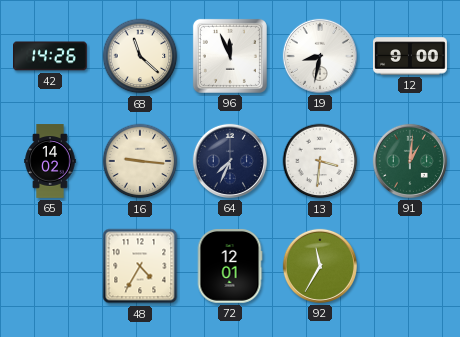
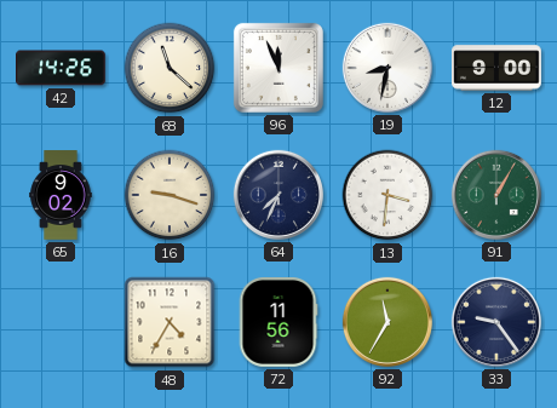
65: 14:02 -> 9:02
16: 9:16 -> 9:18
91: 1:01 -> 1:05
72: 12:01 -> 11:56
33: none -> 9:24
